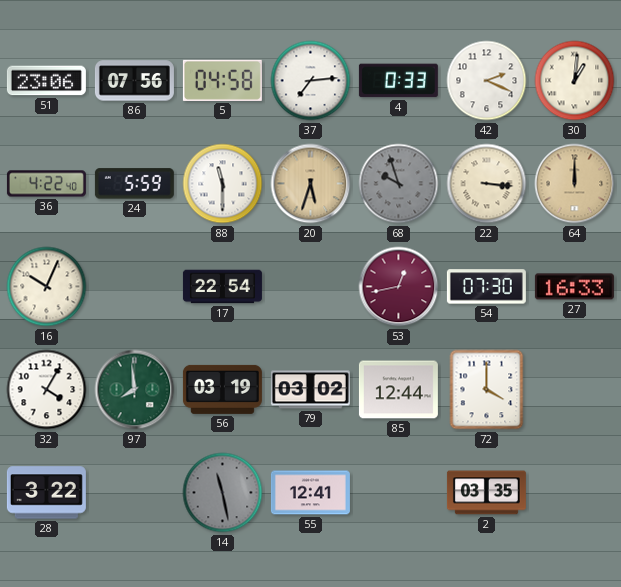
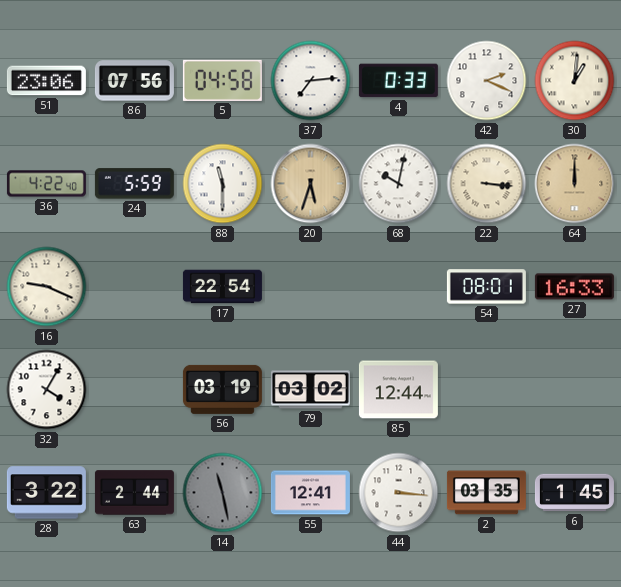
68: 9:57 -> 10:02
68 dial: grey -> white
16: 10:04 -> 9:19
53: 12:43 -> none
54: 07:30 -> 08:01
97: 7:59 -> none
72: 4:00 -> none
63: none -> 2:44
44: none -> 3:16
6: none -> 1:45
